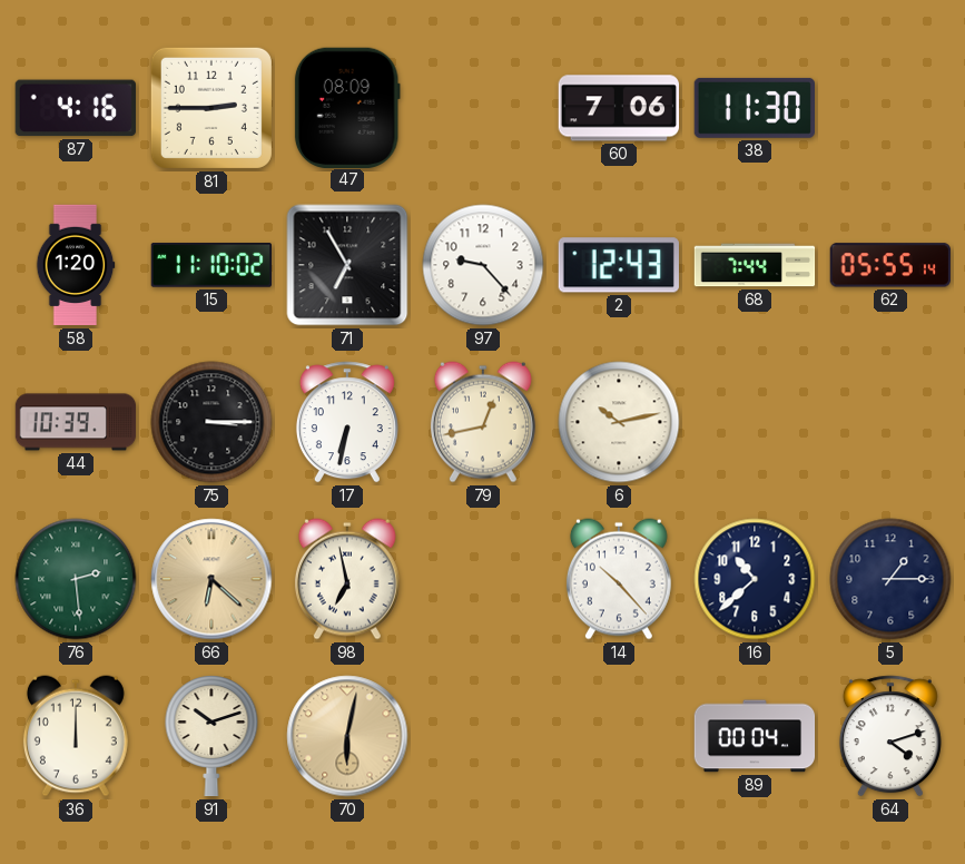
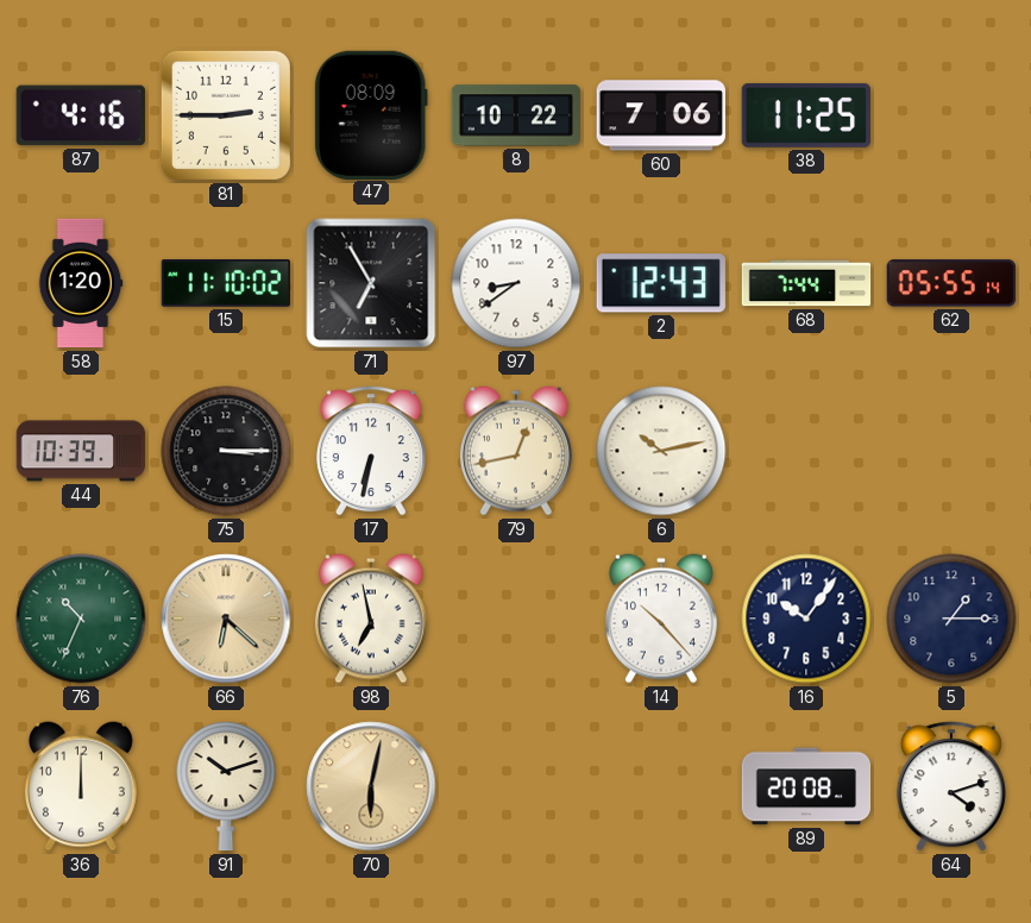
8: none -> 10:22
38: 11:30 -> 11:25
97: 9:23 -> 8:39
76: 2:29 -> 10:34
16: 10:38 -> 10:06
89: 00:04 -> 20:08
